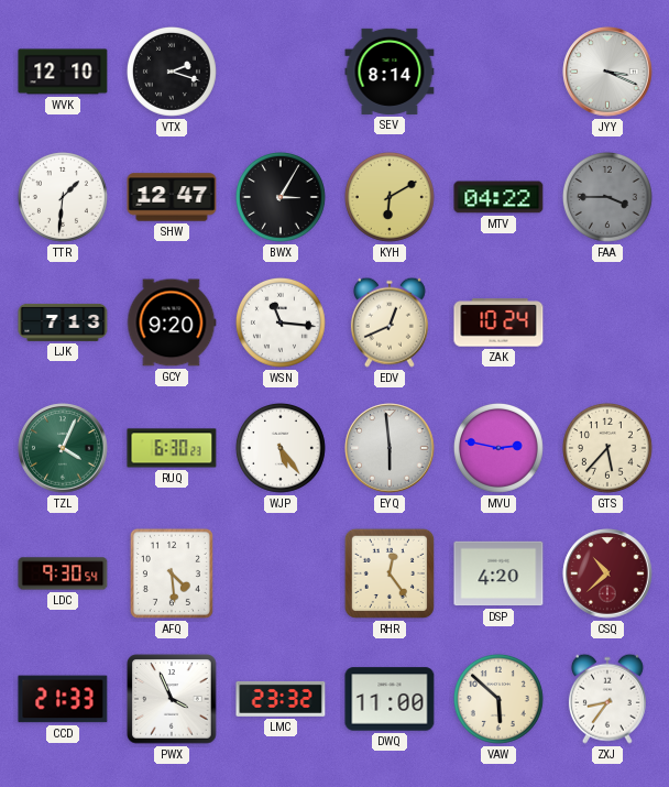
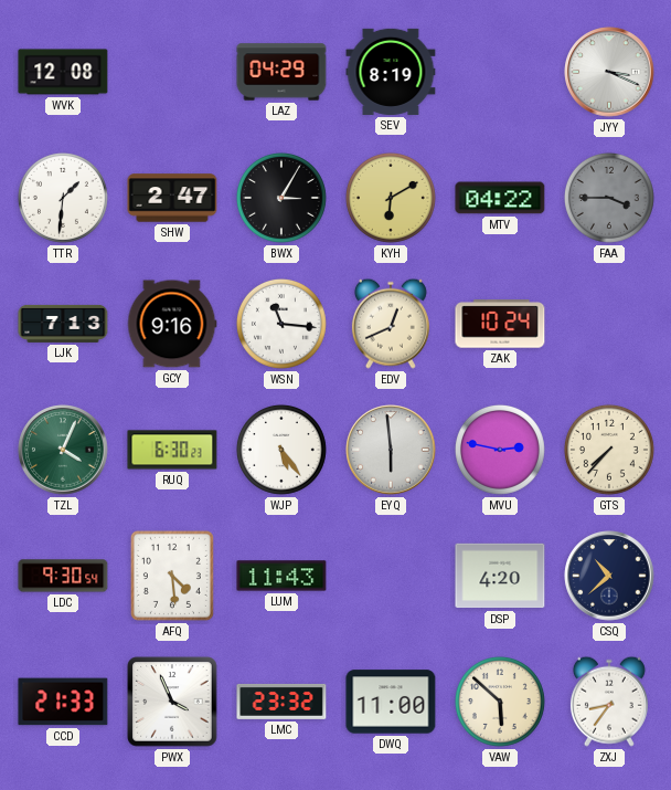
WVK: 12:10 -> 12:08
VTX: 2:18 -> none
LAZ: none -> 04:29
SEV: 8:14 -> 8:19
SHW: 12:47 -> 2:47
GCY: 9:20 -> 9:16
GTS: 5:37 -> 7:37
LUM: none -> 11:43
RHR: 12:24 -> none
CSQ dial: burgundy -> navy
